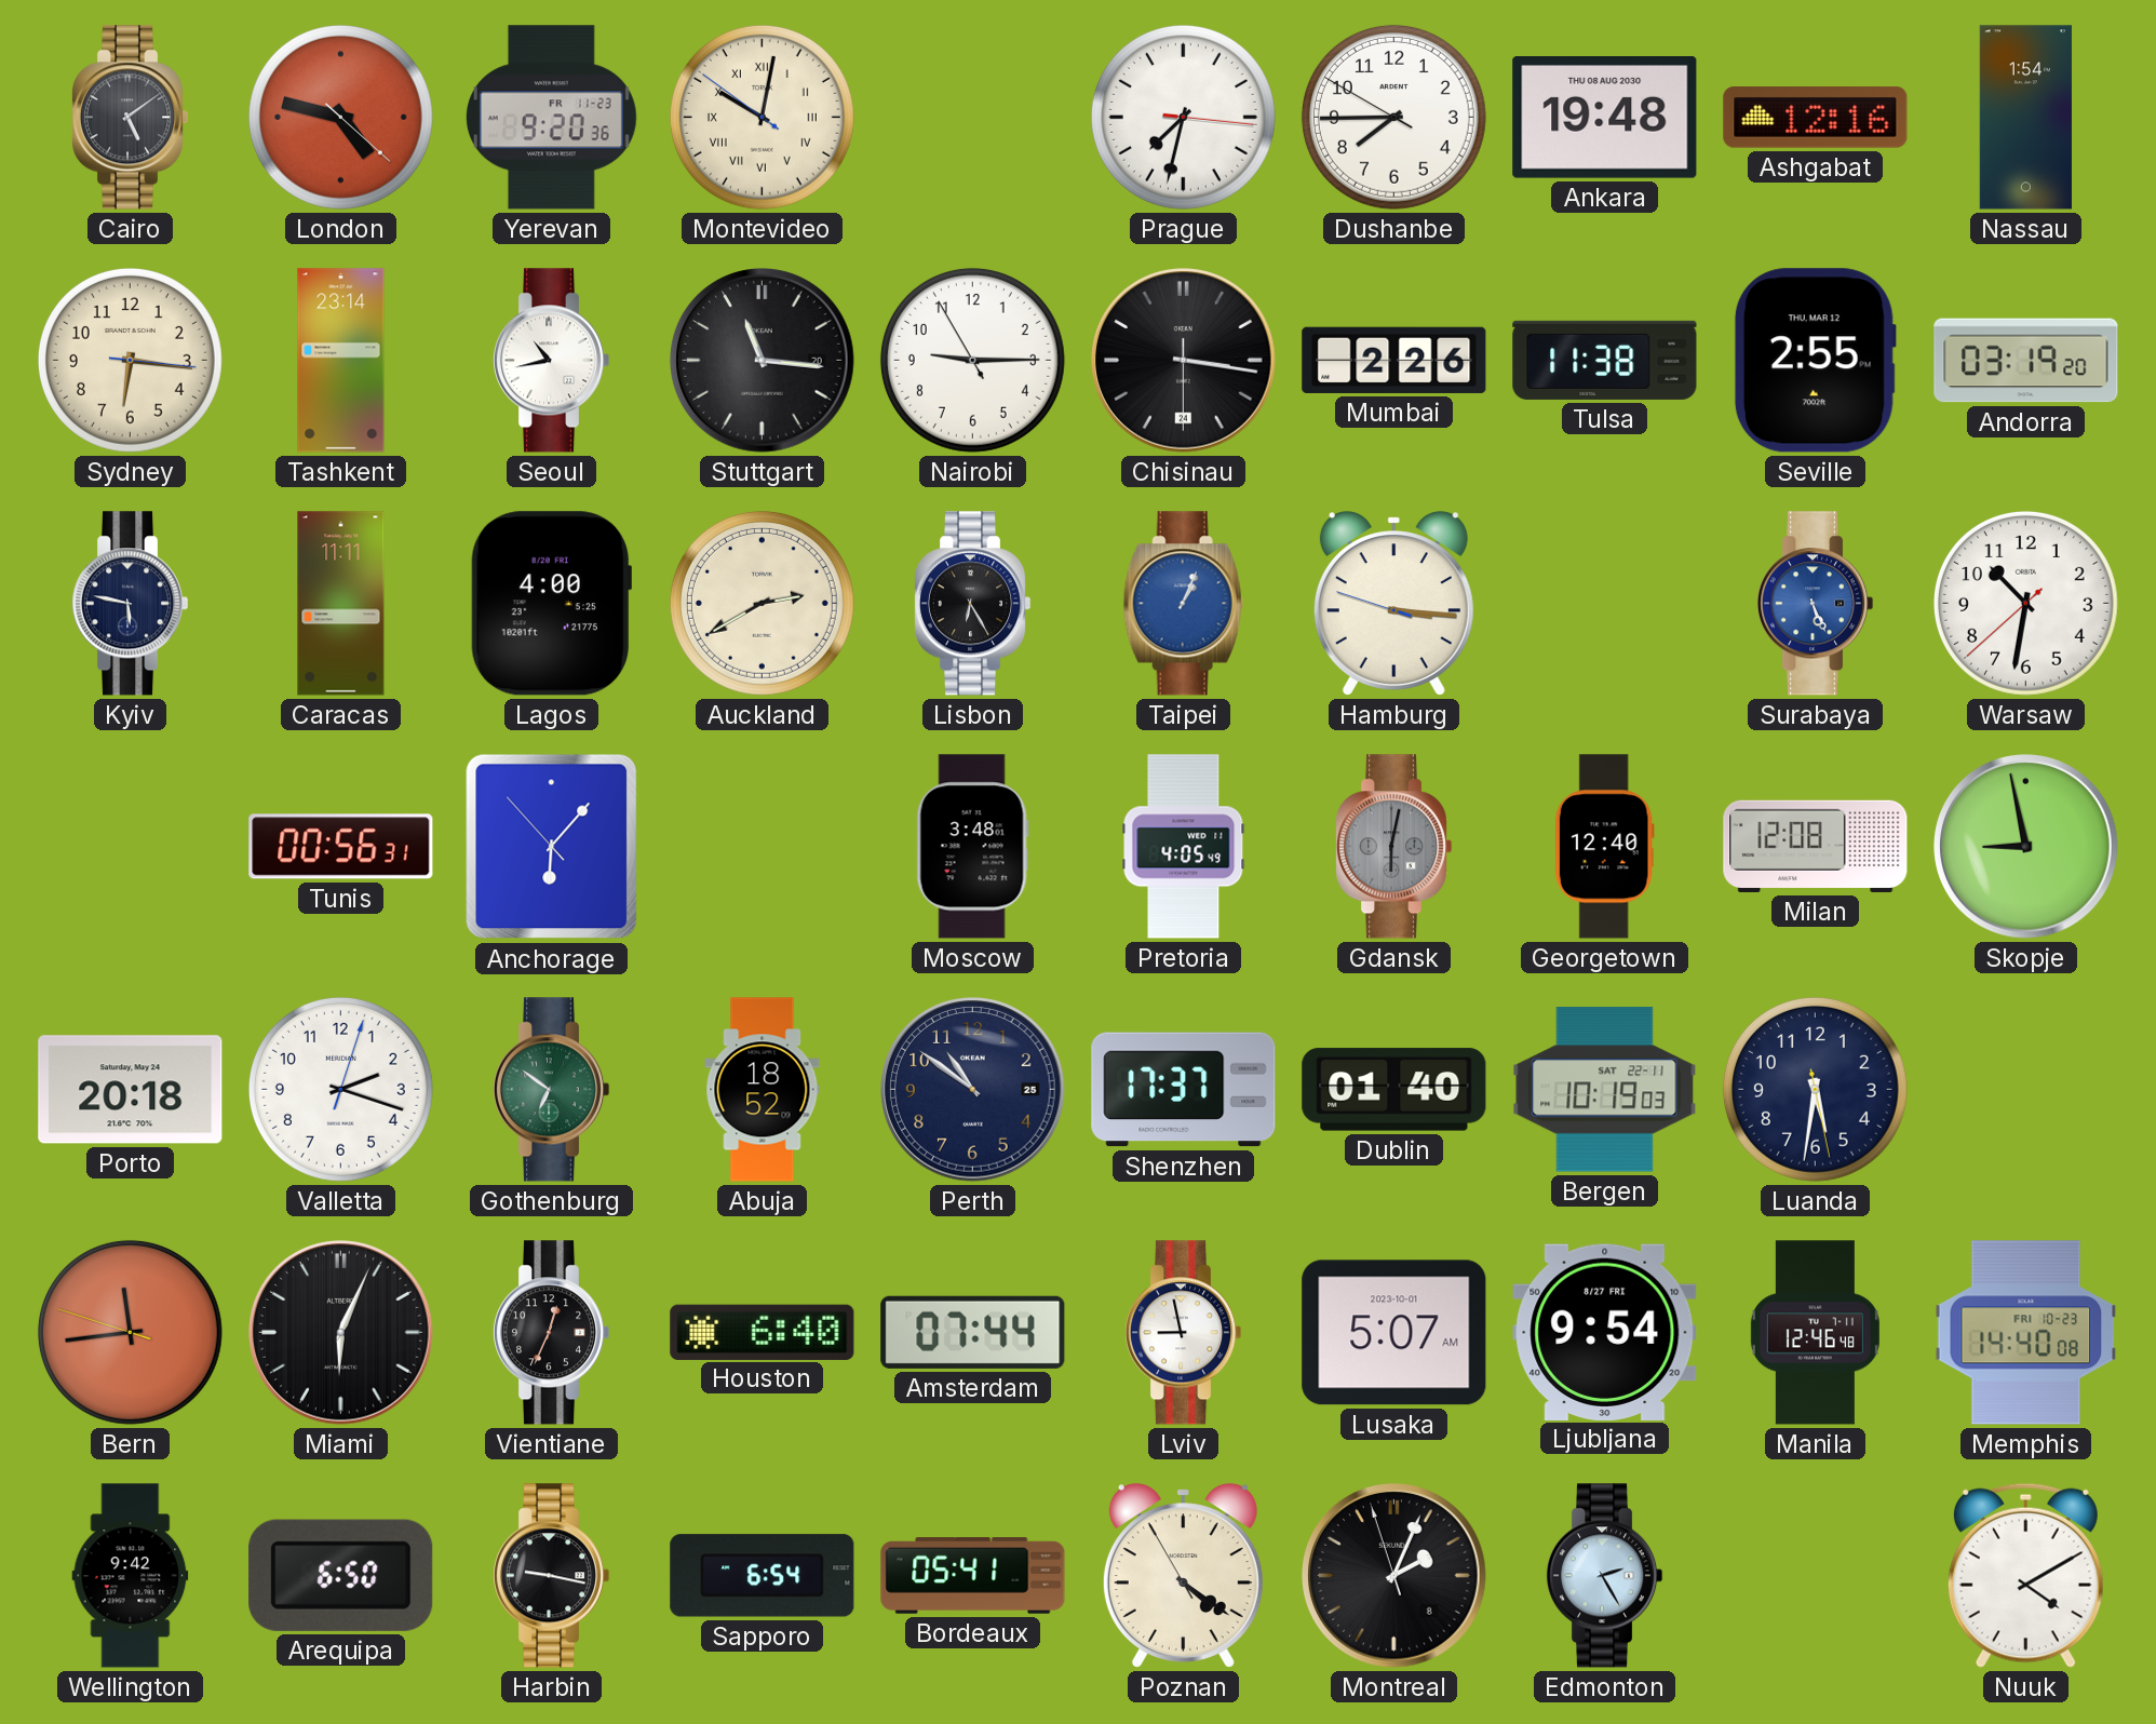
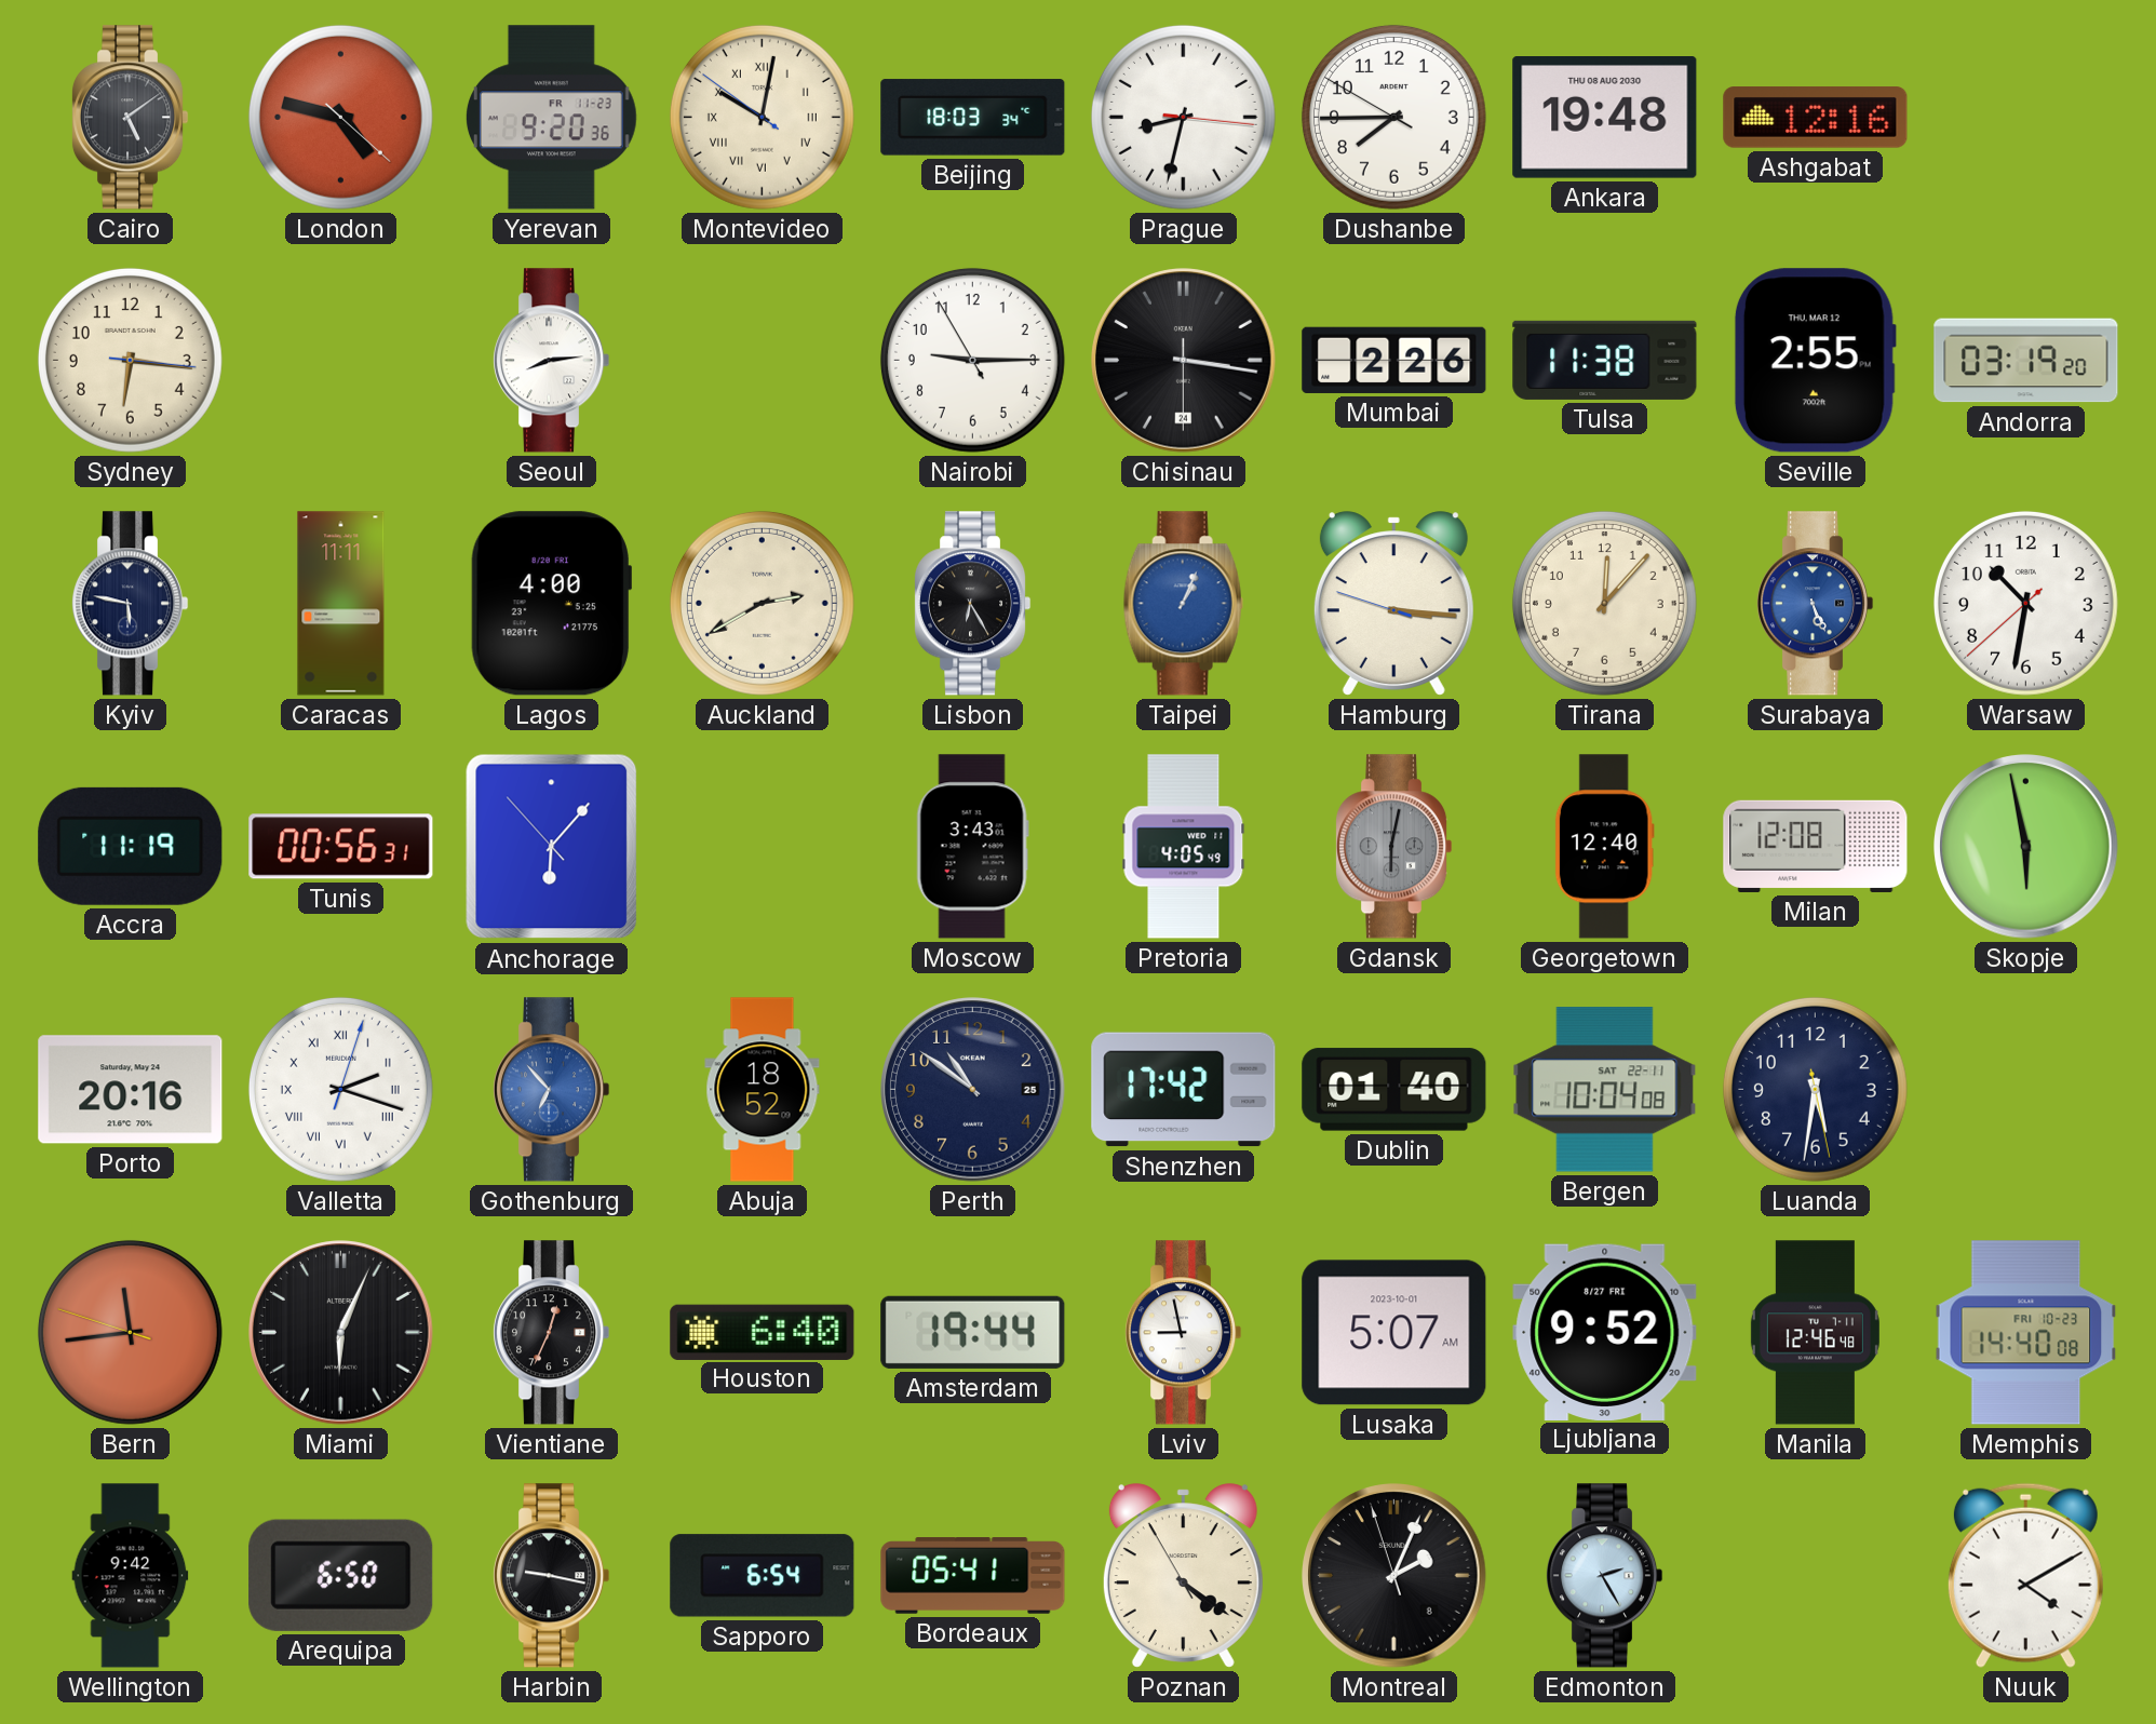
Beijing: none -> 18:03
Prague: 7:32 -> 8:32
Nassau: 1:54 -> none
Tashkent: 23:14 -> none
Seoul: 10:43 -> 8:14
Stuttgart: 11:16 -> none
Tirana: none -> 12:07
Accra: none -> 11:19
Moscow: 3:48 -> 3:43
Skopje: 8:58 -> 5:58
Porto: 20:18 -> 20:16
Valletta numerals: Arabic -> Roman
Gothenburg: 6:51 -> 6:53
Gothenburg dial: green -> blue
Shenzhen: 17:37 -> 17:42
Bergen: 10:19 -> 10:04
Amsterdam: 07:44 -> 19:44
Ljubljana: 9:54 -> 9:52
